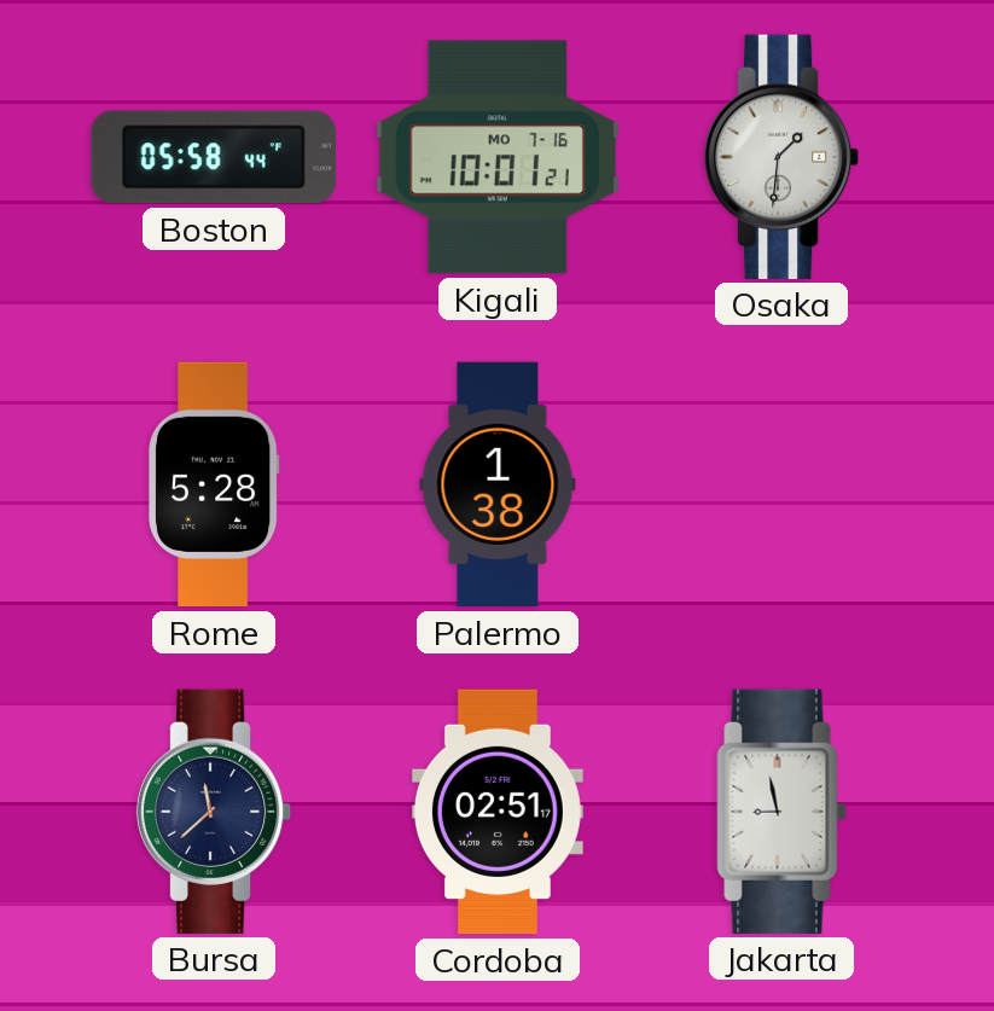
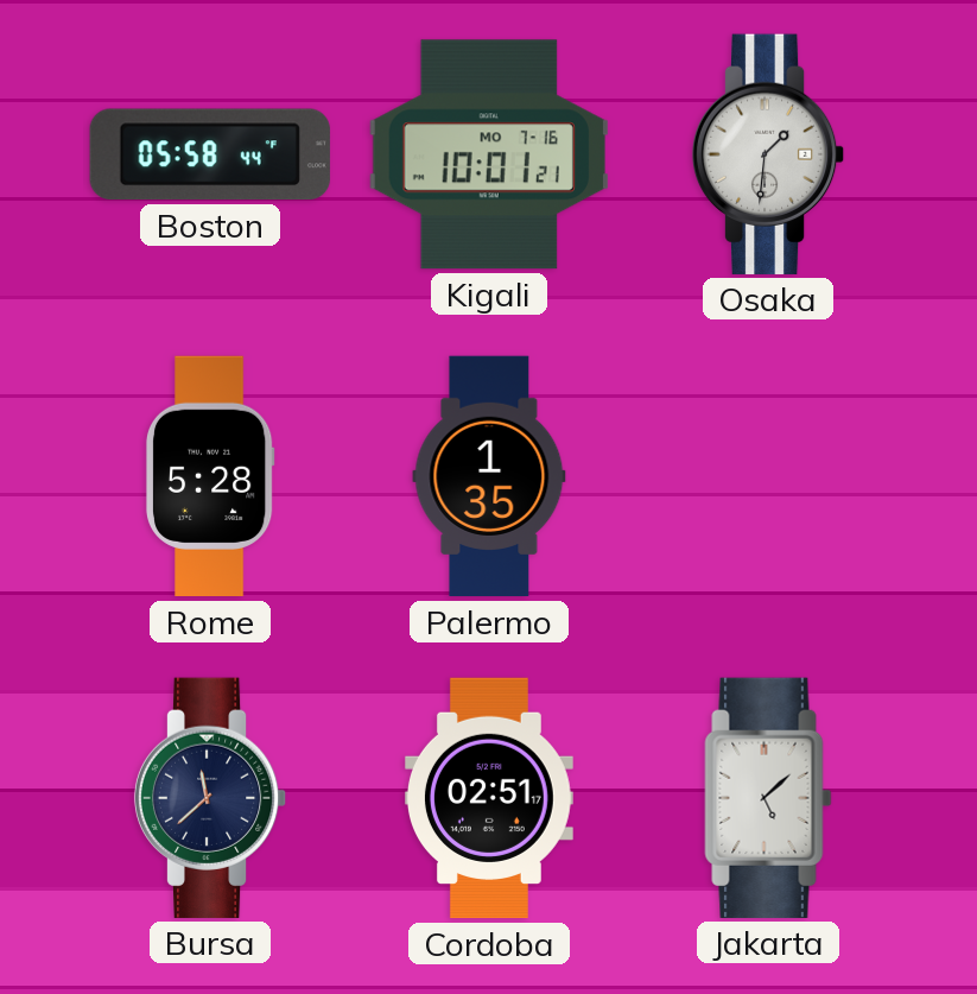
Palermo: 1:38 -> 1:35
Jakarta: 8:58 -> 5:08
